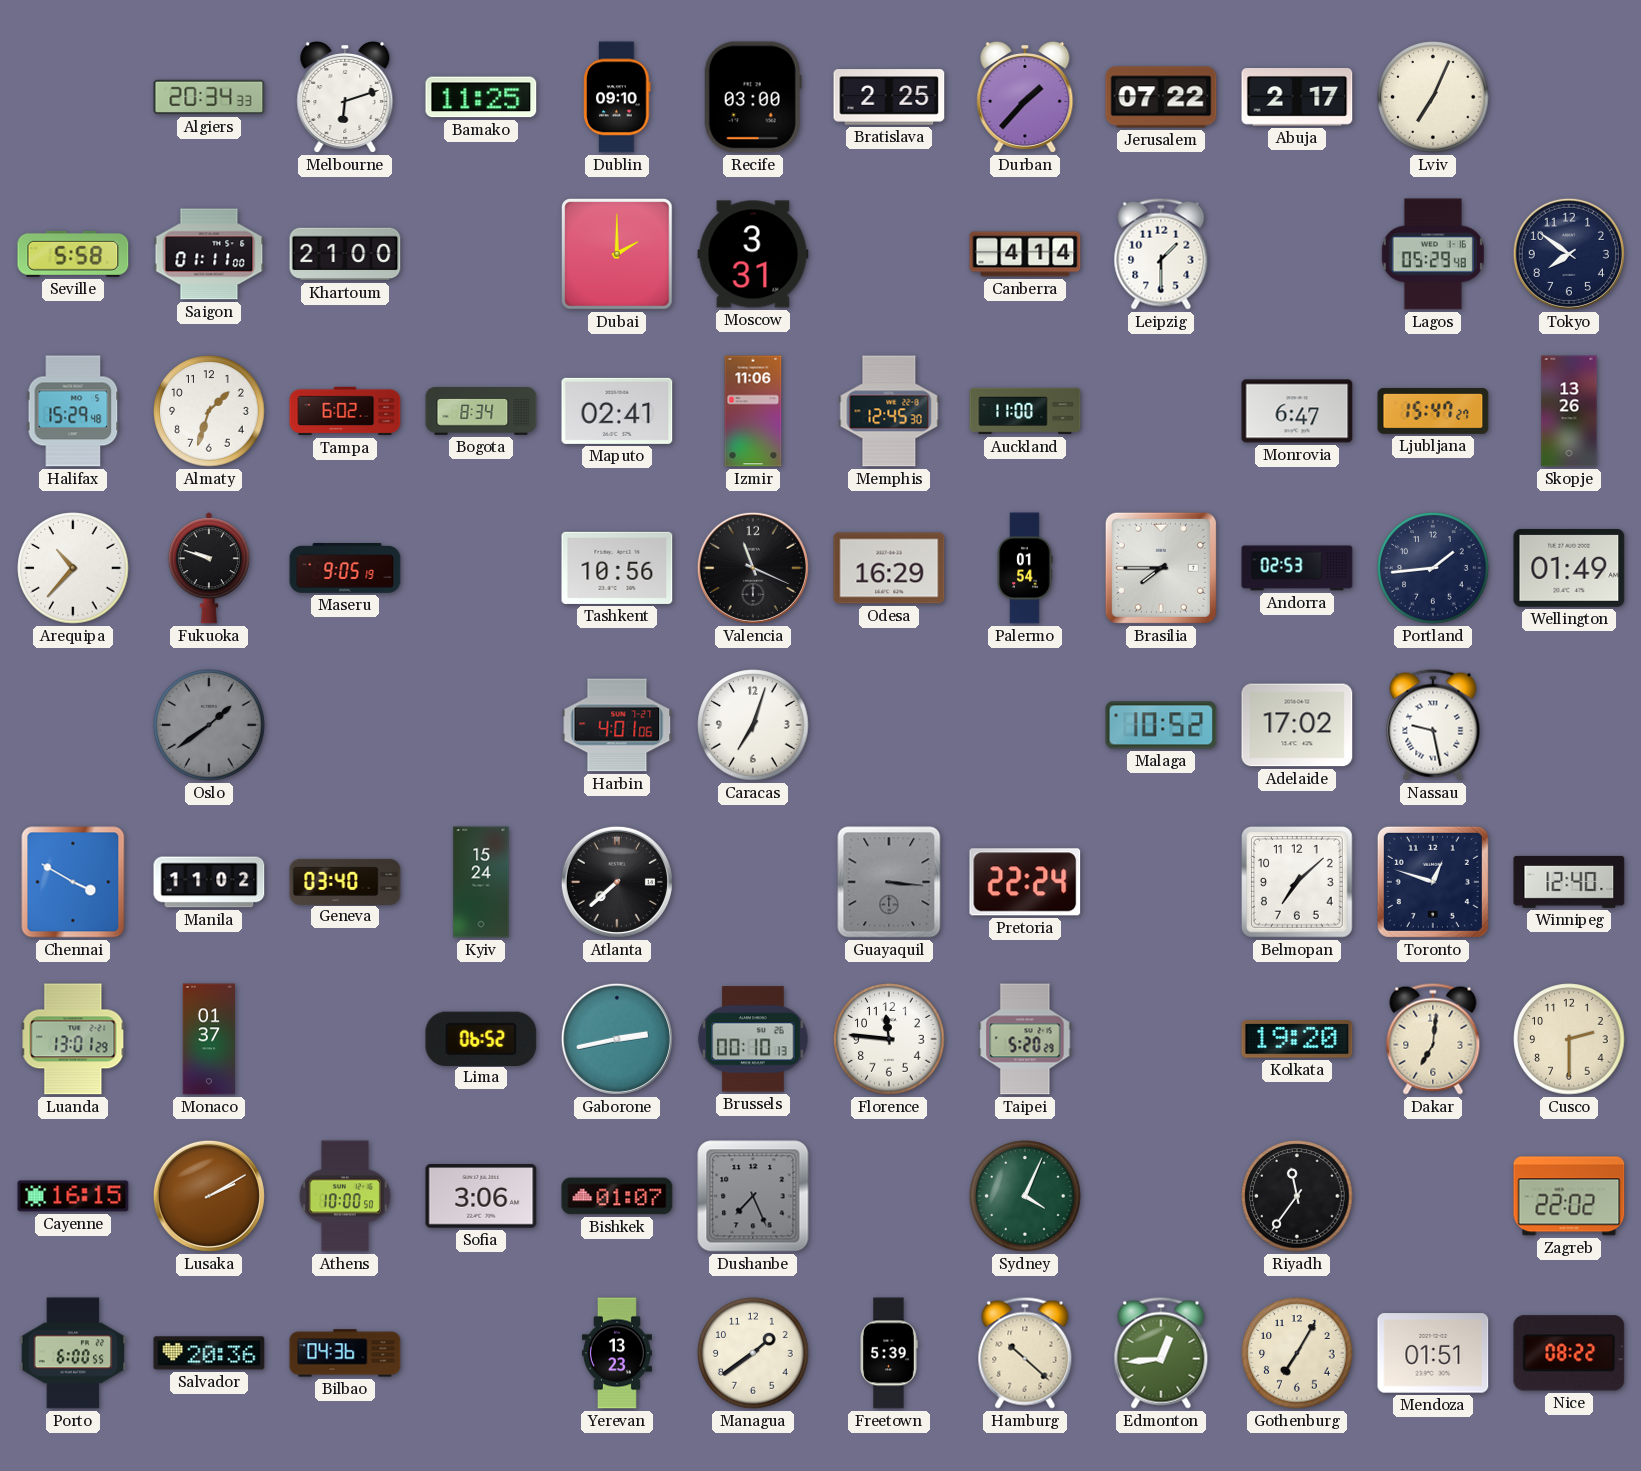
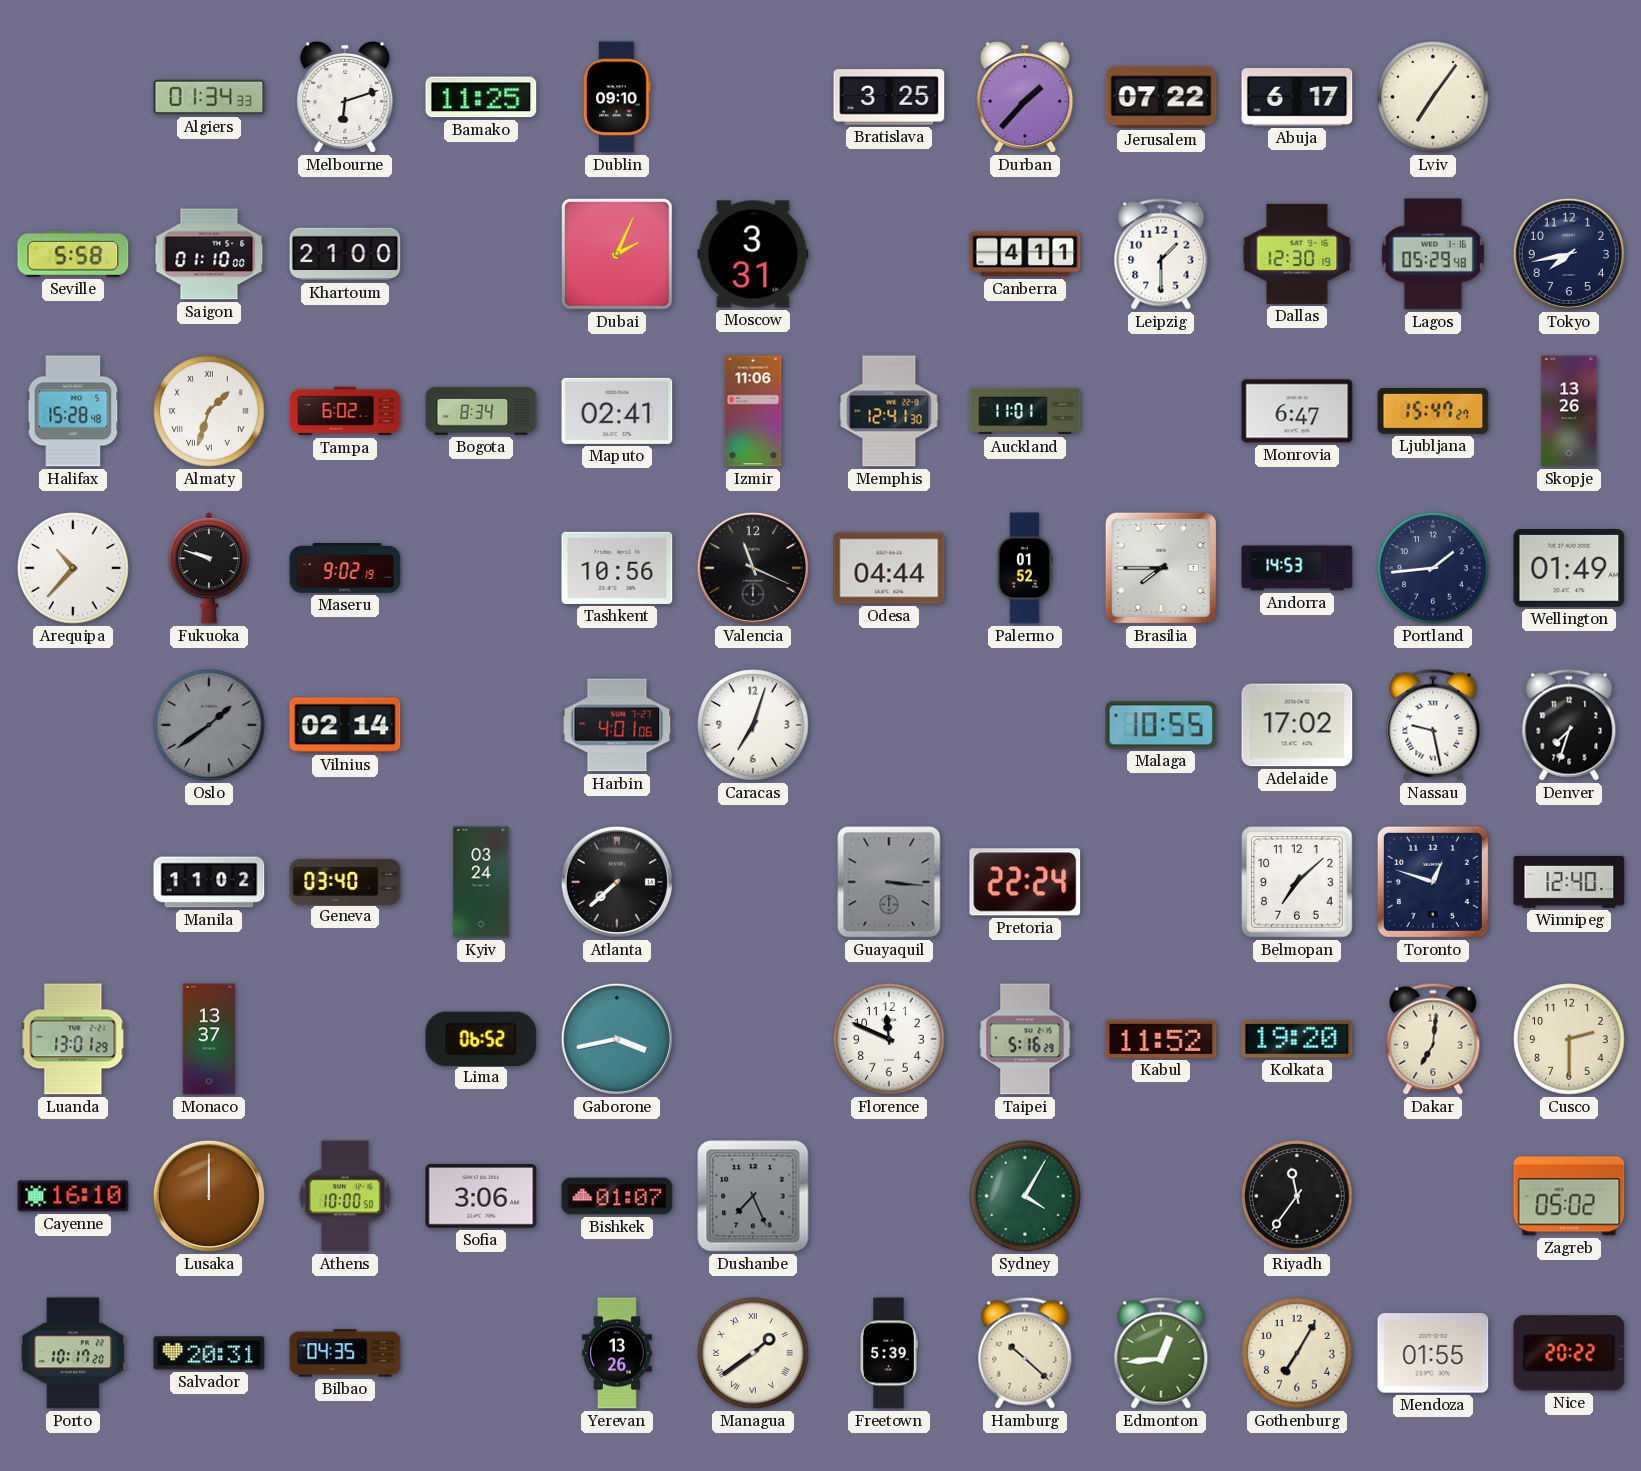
Algiers: 20:34 -> 01:34
Recife: 03:00 -> none
Bratislava: 2:25 -> 3:25
Abuja: 2:17 -> 6:17
Lviv: 7:04 -> 7:06
Saigon: 01:11 -> 01:10
Dubai: 2:00 -> 2:04
Canberra: 4:14 -> 4:11
Dallas: none -> 12:30
Tokyo: 7:51 -> 7:43
Halifax: 15:29 -> 15:28
Almaty numerals: Arabic -> Roman
Memphis: 12:45 -> 12:41
Auckland: 11:00 -> 11:01
Maseru: 9:05 -> 9:02
Odesa: 16:29 -> 04:44
Palermo: 01:54 -> 01:52
Andorra: 02:53 -> 14:53
Vilnius: none -> 02:14
Malaga: 10:52 -> 10:55
Denver: none -> 7:33
Chennai: 3:50 -> none
Kyiv: 15:24 -> 03:24
Monaco: 01:37 -> 13:37
Gaborone: 2:43 -> 3:43
Brussels: 00:10 -> none
Florence: 11:46 -> 11:49
Taipei: 5:20 -> 5:16
Kabul: none -> 11:52
Cayenne: 16:15 -> 16:10
Lusaka: 2:10 -> 12:00
Sydney: 4:04 -> 4:05
Zagreb: 22:02 -> 05:02
Porto: 6:00 -> 10:17
Salvador: 20:36 -> 20:31
Bilbao: 04:36 -> 04:35
Yerevan: 13:23 -> 13:26
Managua numerals: Arabic -> Roman
Mendoza: 01:51 -> 01:55
Nice: 08:22 -> 20:22
